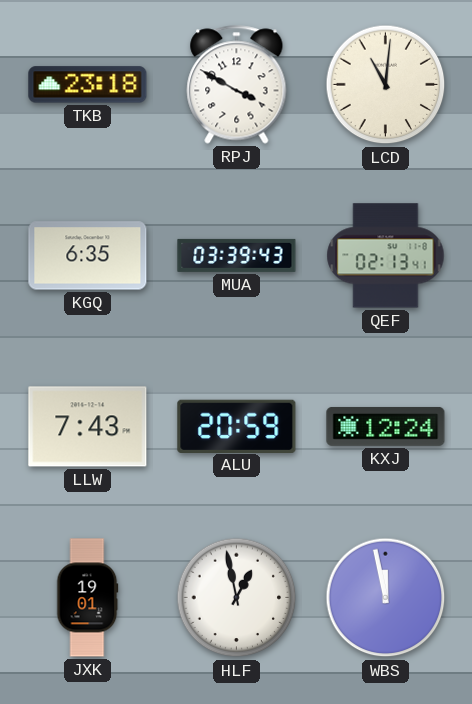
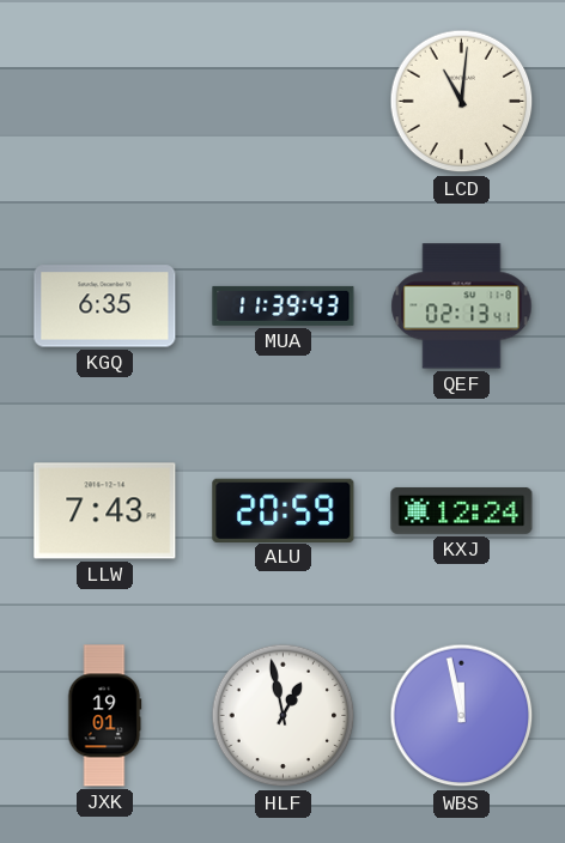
TKB: 23:18 -> none
RPJ: 3:50 -> none
MUA: 03:39 -> 11:39
